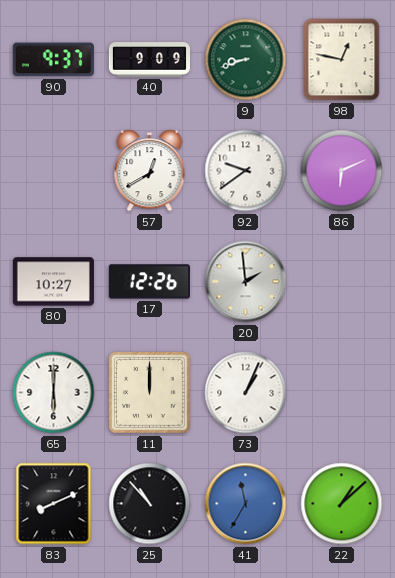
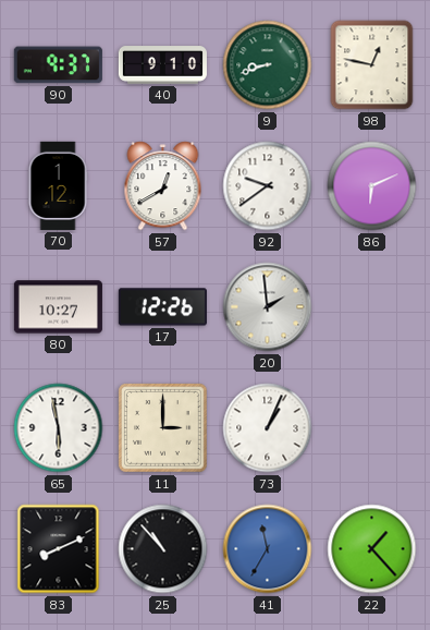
40: 9:09 -> 9:10
70: none -> 1:12
65: 6:00 -> 5:58
11: 12:00 -> 3:00
22: 1:08 -> 1:23
